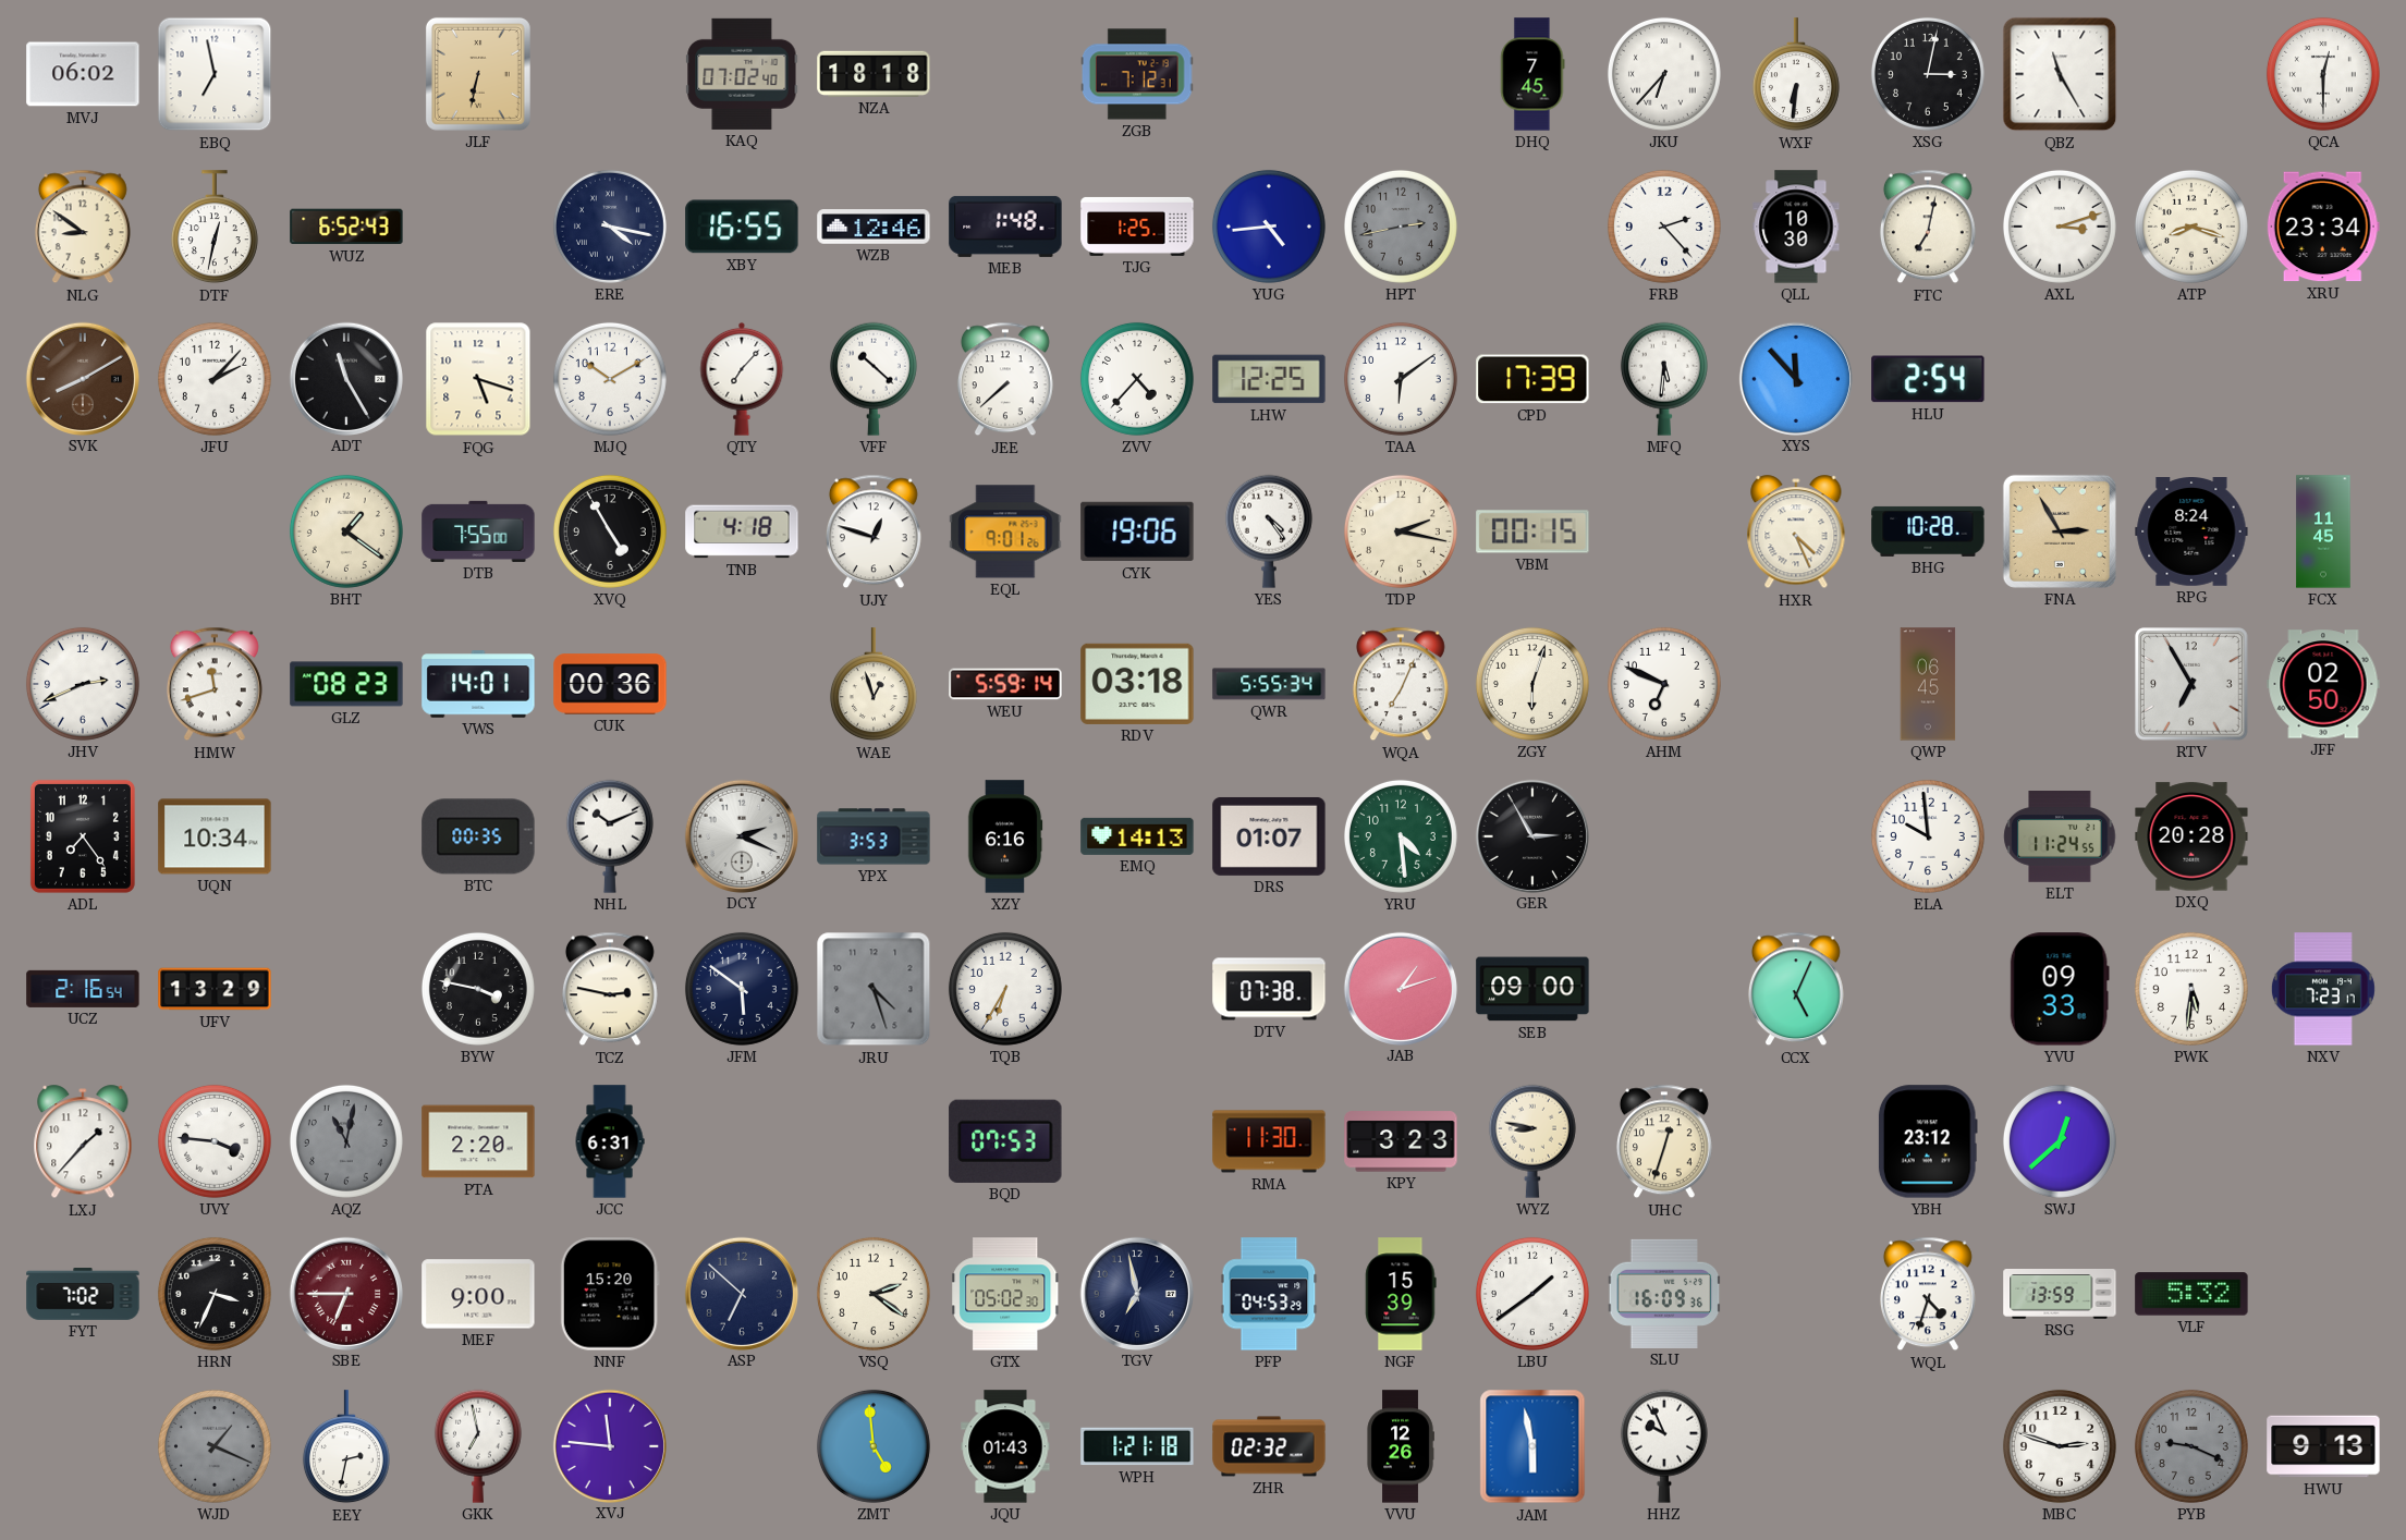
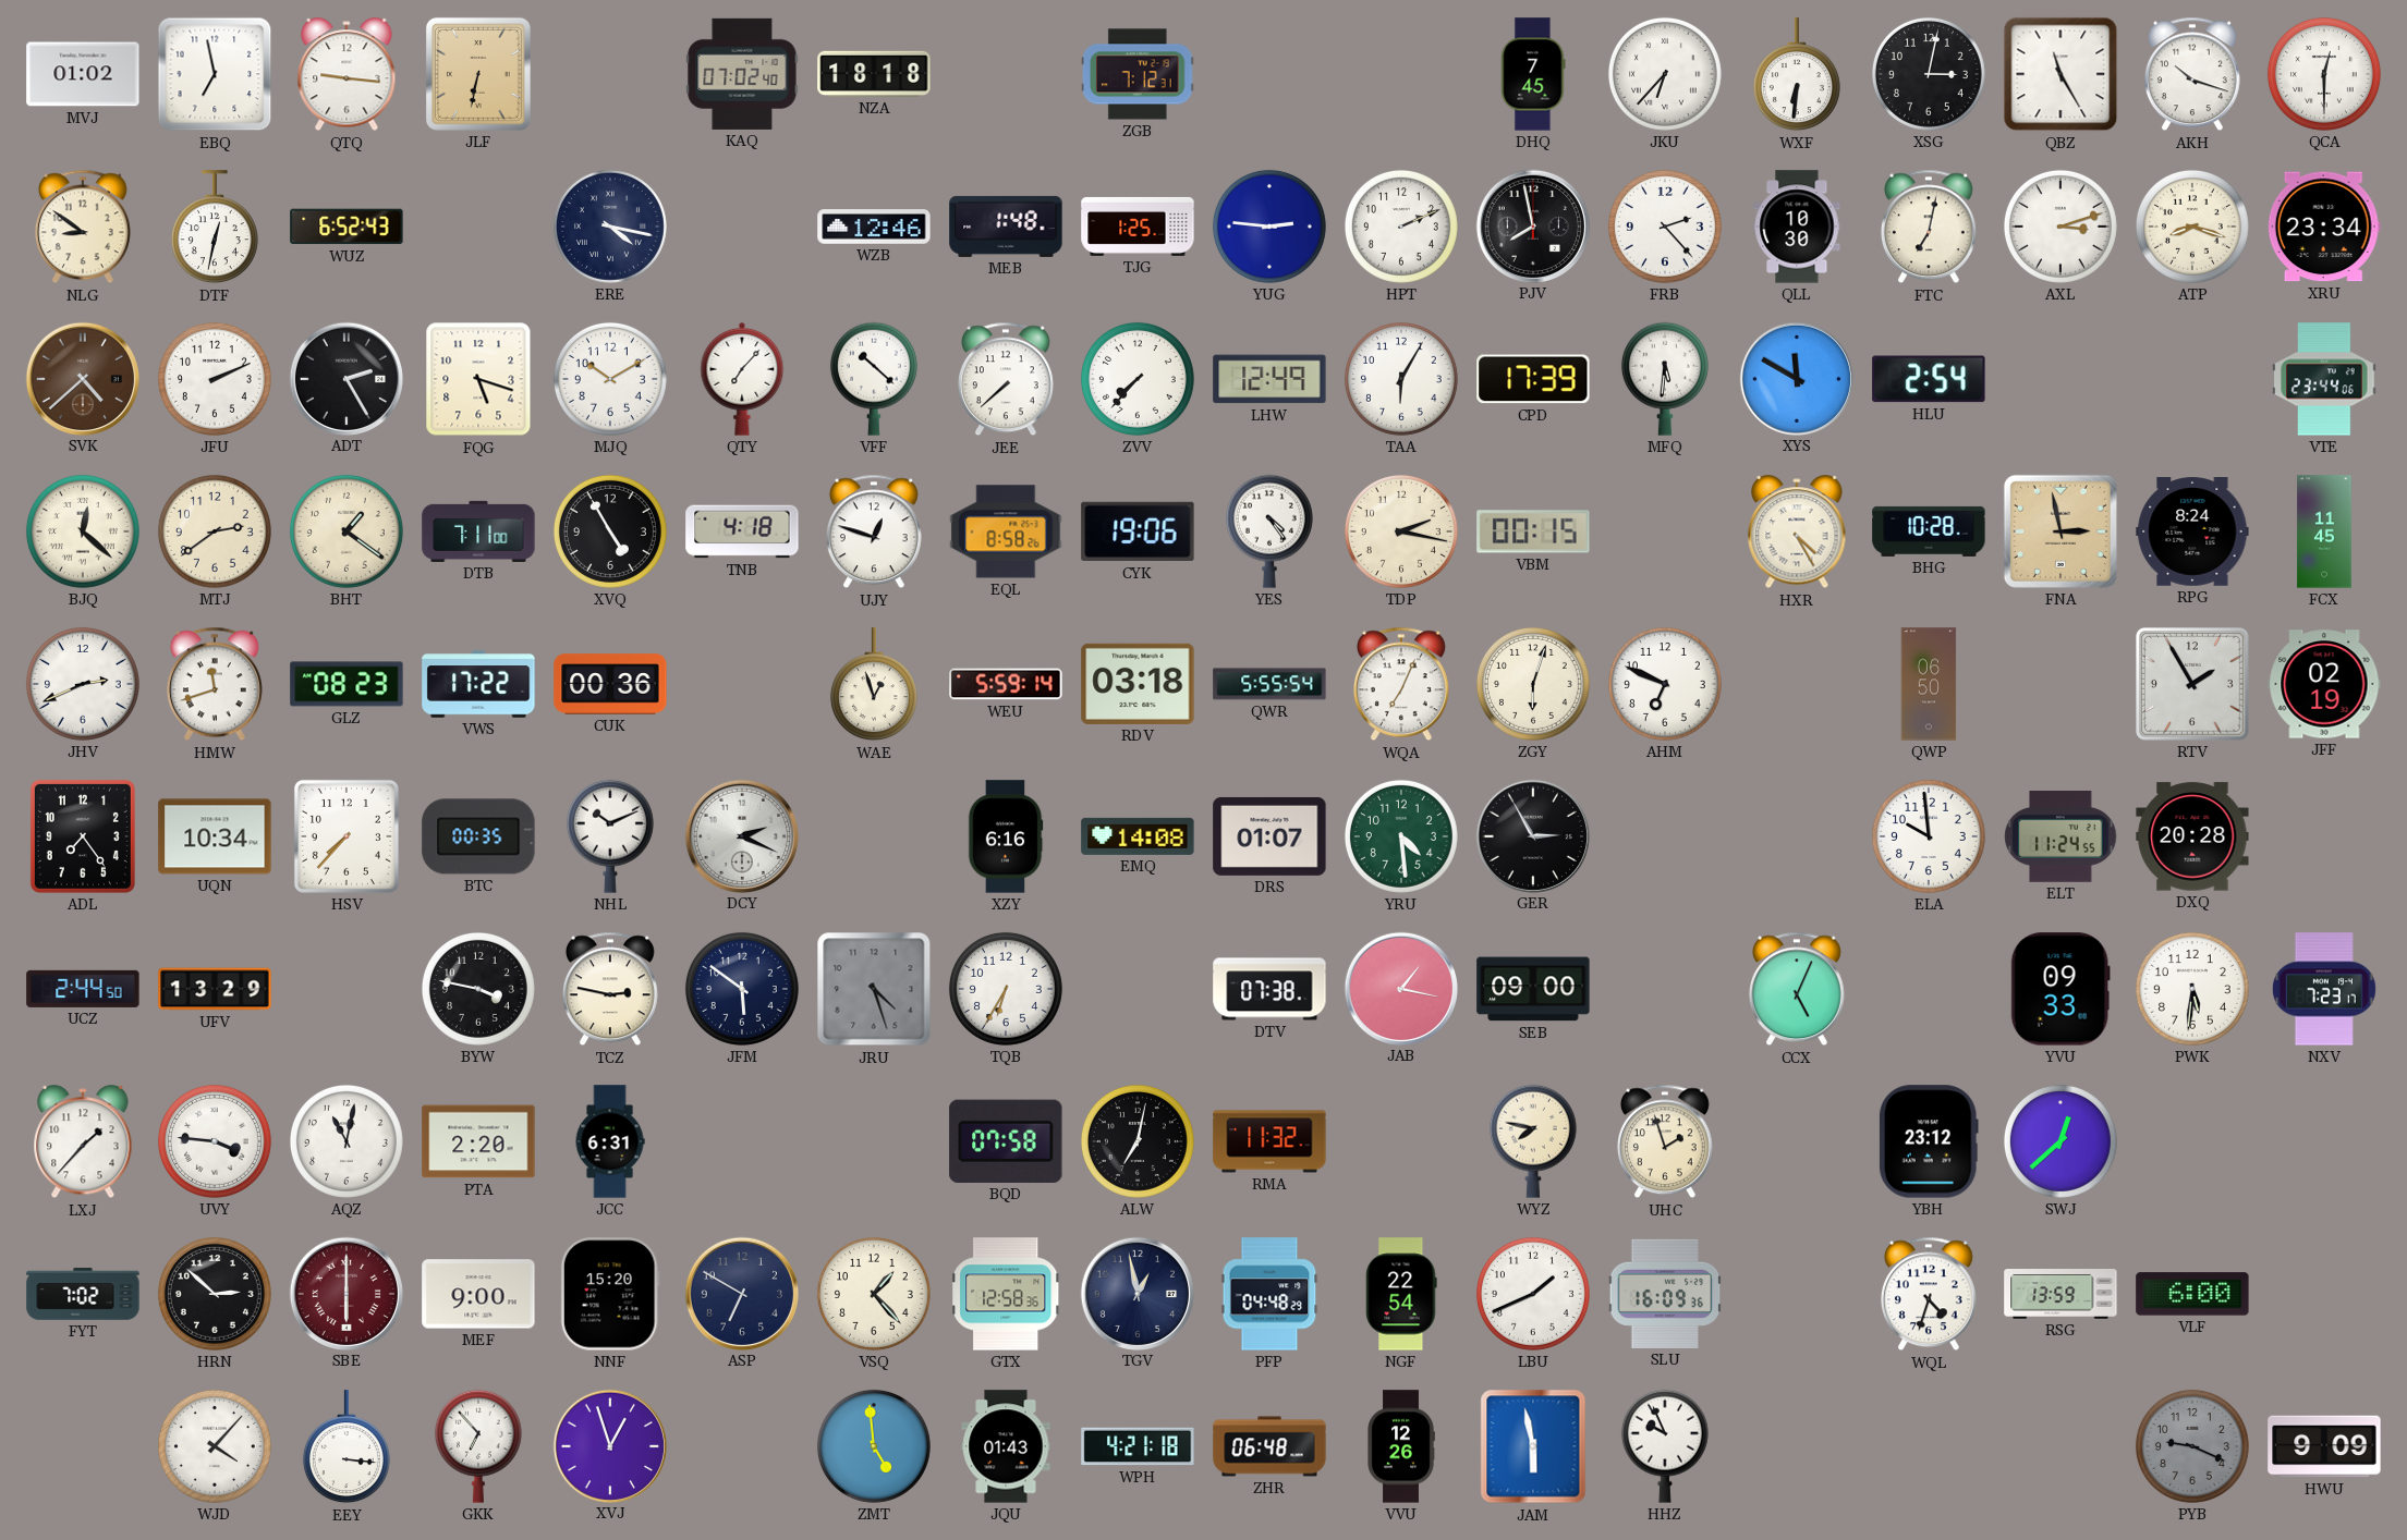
MVJ: 06:02 -> 01:02
QTQ: none -> 9:16
AKH: none -> 10:18
XBY: 16:55 -> none
YUG: 4:44 -> 2:46
HPT: 2:43 -> 2:11
HPT dial: grey -> white
PJV: none -> 7:58
SVK: 8:10 -> 4:38
JFU: 2:07 -> 2:11
ADT: 11:25 -> 2:25
ZVV: 4:37 -> 7:37
LHW: 12:25 -> 12:49
TAA: 6:09 -> 6:05
XYS: 11:53 -> 11:50
VTE: none -> 23:44
BJQ: none -> 12:22
MTJ: none -> 2:39
DTB: 7:55 -> 7:11
EQL: 9:01 -> 8:58
HXR: 4:26 -> 4:25
FNA: 2:55 -> 2:58
VWS: 14:01 -> 17:22
QWR: 5:55:34 -> 5:55:54
QWP: 06:45 -> 06:50
RTV: 6:55 -> 1:55
JFF: 02:50 -> 02:19
HSV: none -> 7:37
YPX: 3:53 -> none
EMQ: 14:13 -> 14:08
UCZ: 2:16 -> 2:44
JAB: 1:12 -> 1:17
AQZ dial: grey -> white
BQD: 07:53 -> 07:58
ALW: none -> 7:02
RMA: 11:30 -> 11:32
KPY: 3:23 -> none
WYZ: 8:47 -> 7:47
UHC: 12:33 -> 1:57
HRN: 3:34 -> 2:52
SBE: 6:45 -> 6:00
ASP: 6:52 -> 6:50
VSQ: 2:21 -> 1:23
GTX: 05:02 -> 12:58
TGV: 6:58 -> 12:58
PFP: 04:53 -> 04:48
NGF: 15:39 -> 22:54
LBU: 1:39 -> 1:41
VLF: 5:32 -> 6:00
WJD: 1:19 -> 4:07
WJD dial: grey -> white
EEY: 2:32 -> 3:16
GKK: 6:58 -> 6:53
XVJ: 11:46 -> 12:57
WPH: 1:21 -> 4:21
ZHR: 02:32 -> 06:48
MBC: 2:48 -> none
HWU: 9:13 -> 9:09
